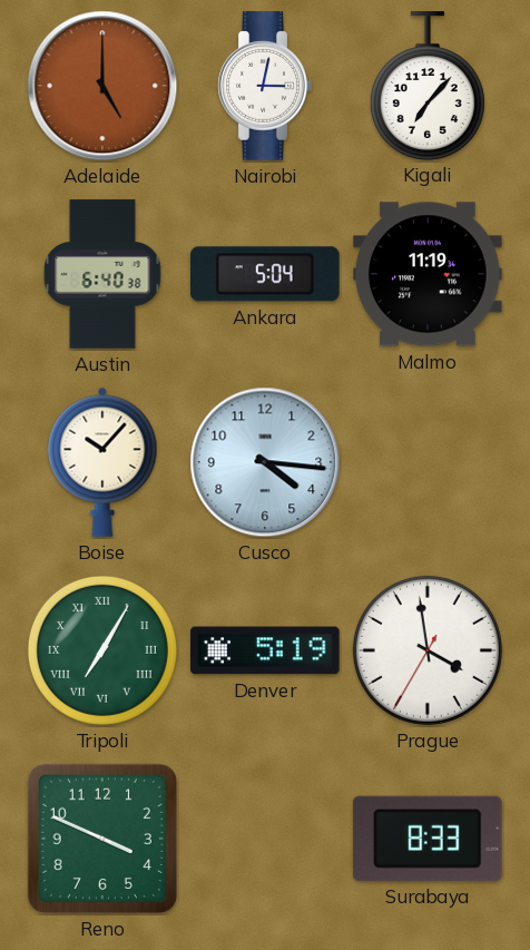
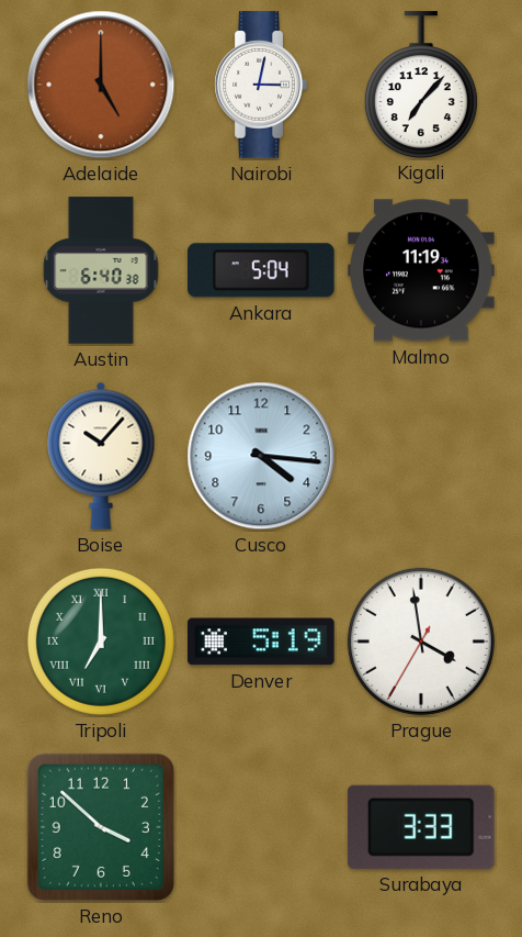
Tripoli: 7:05 -> 7:00
Reno: 3:49 -> 3:52
Surabaya: 8:33 -> 3:33
